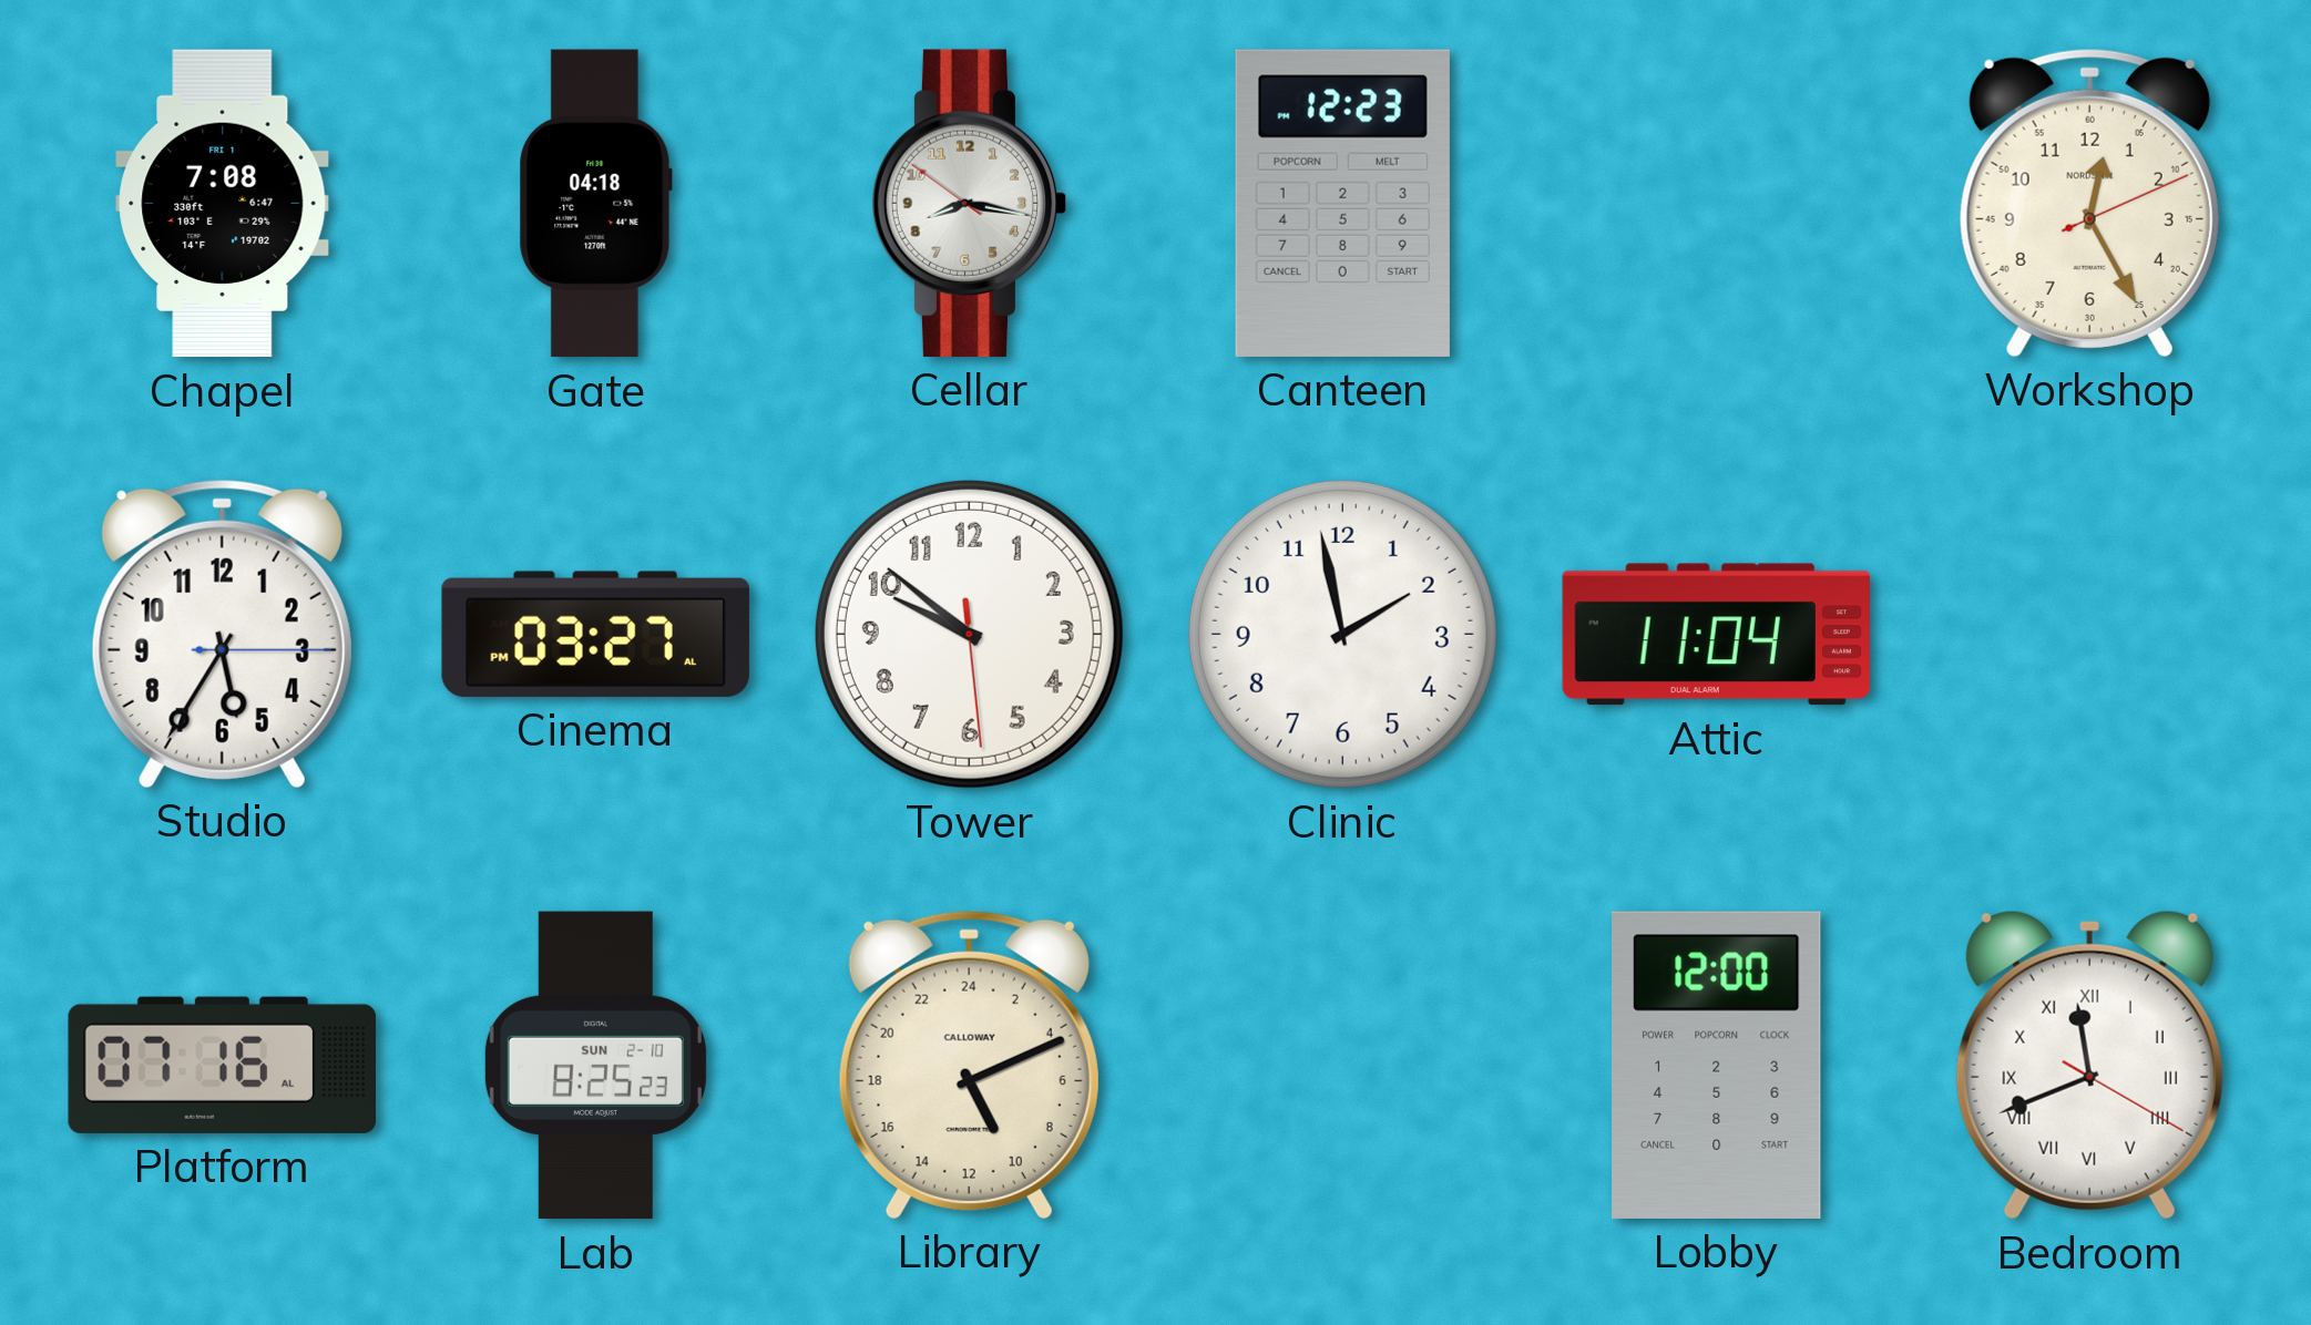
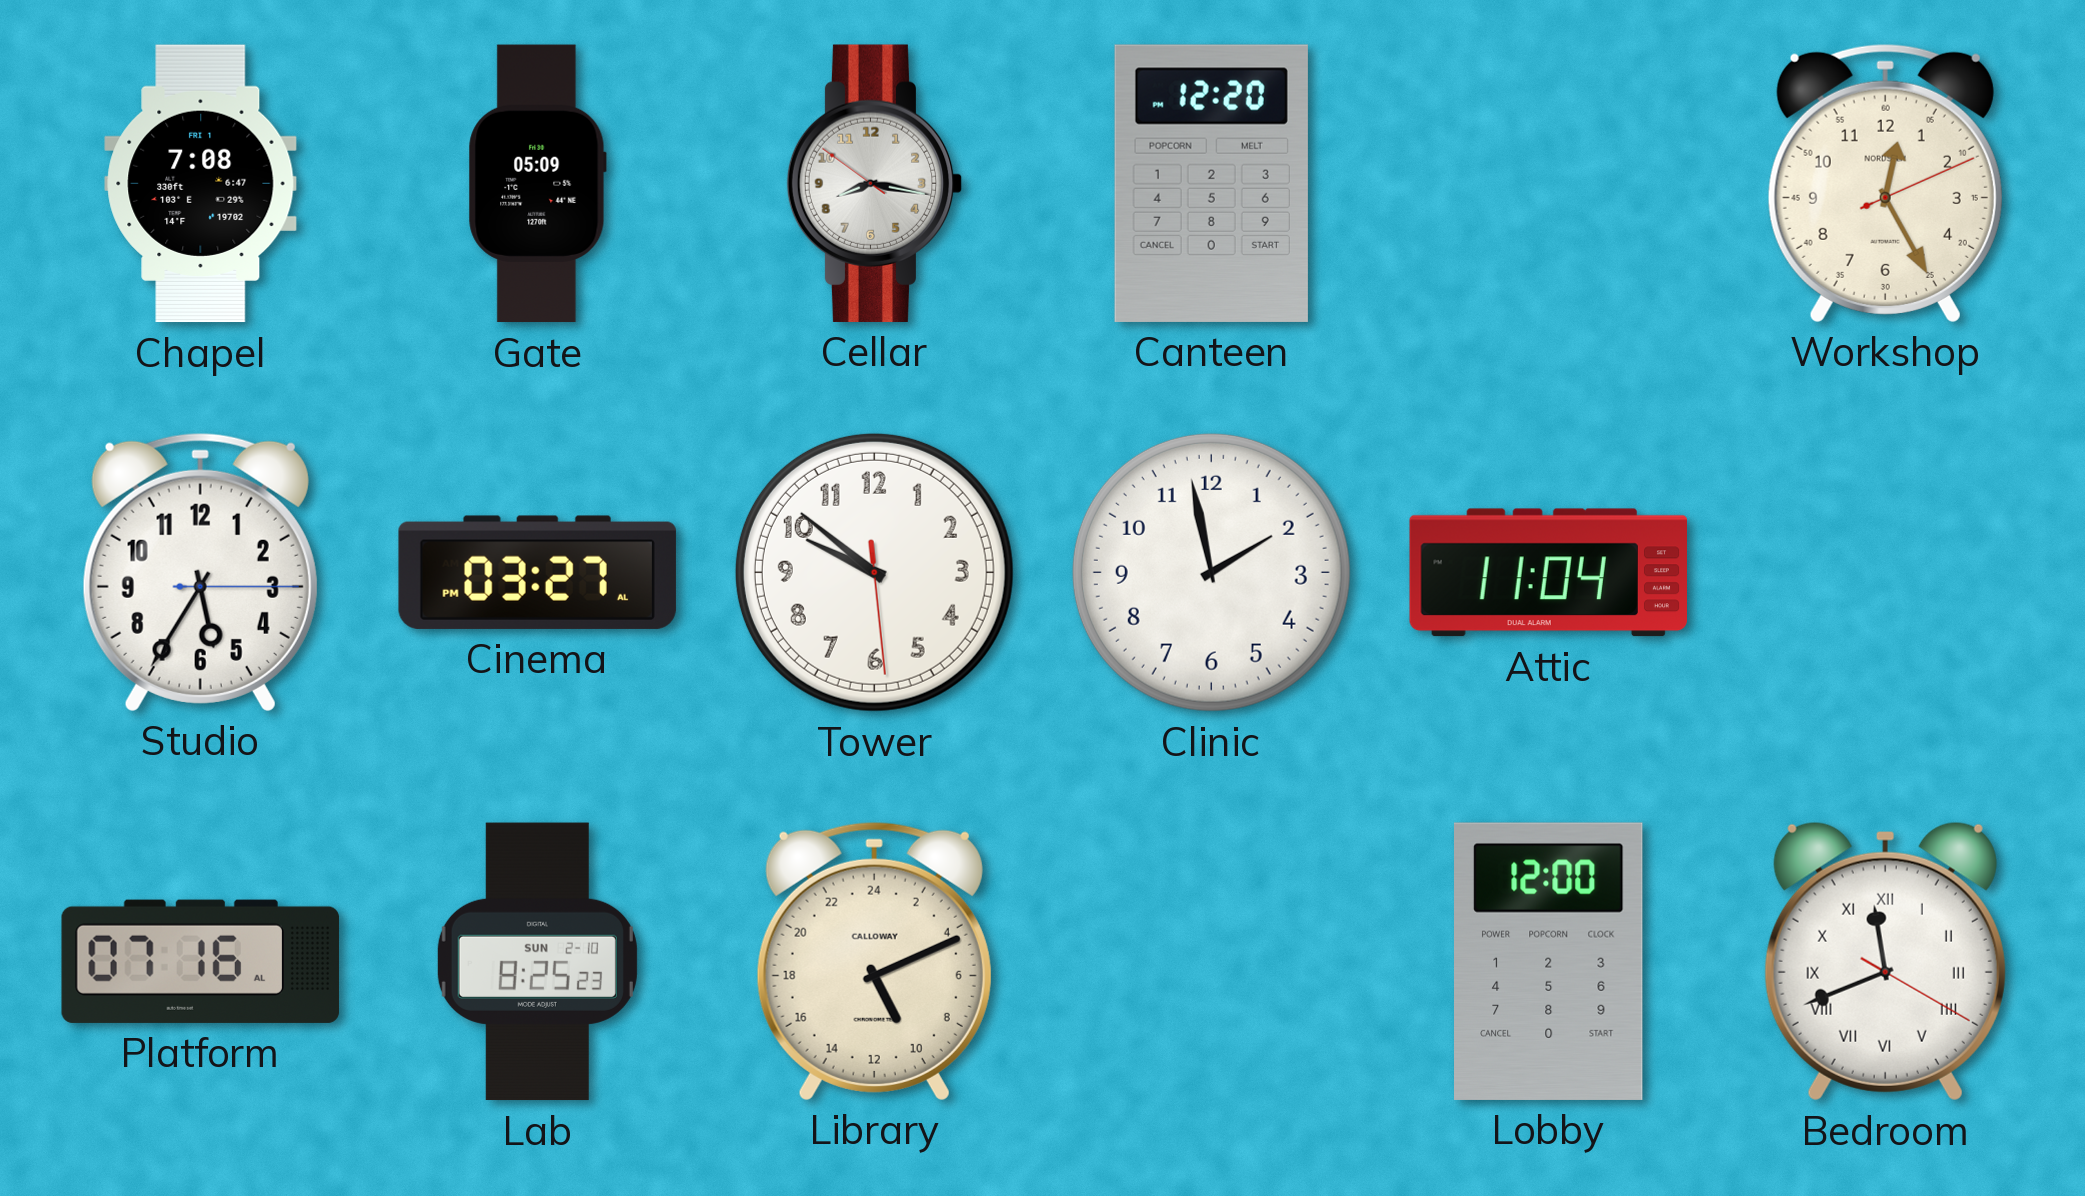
Gate: 04:18 -> 05:09
Canteen: 12:23 -> 12:20
